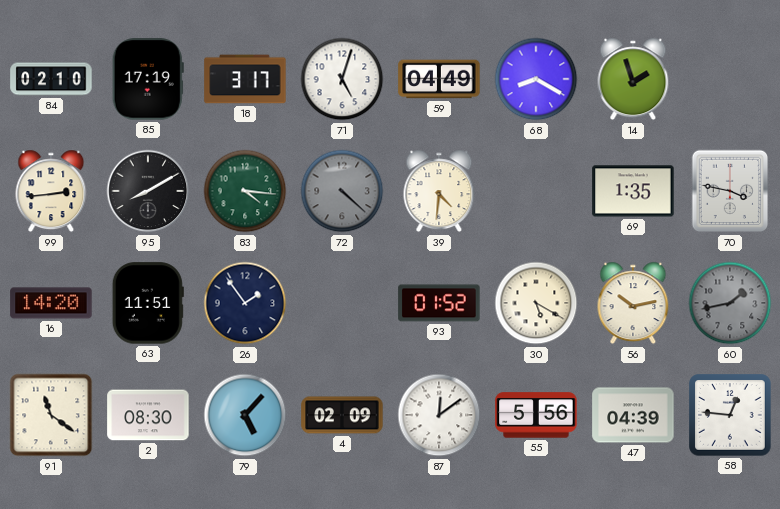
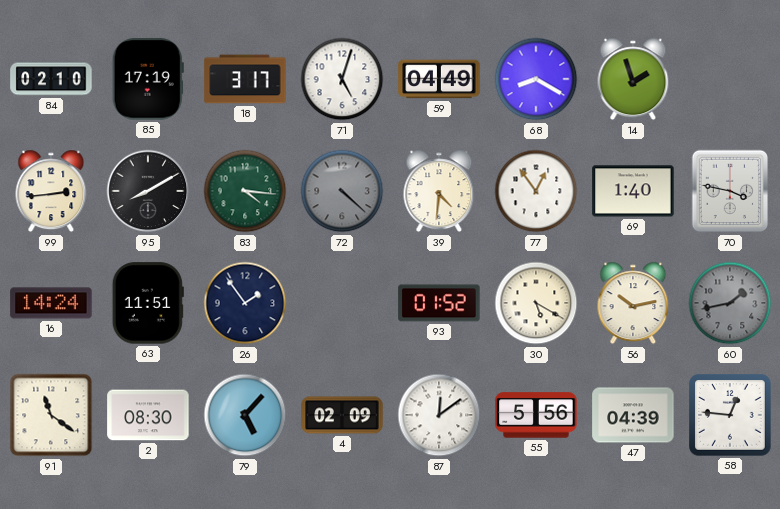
77: none -> 12:54
69: 1:35 -> 1:40
16: 14:20 -> 14:24
